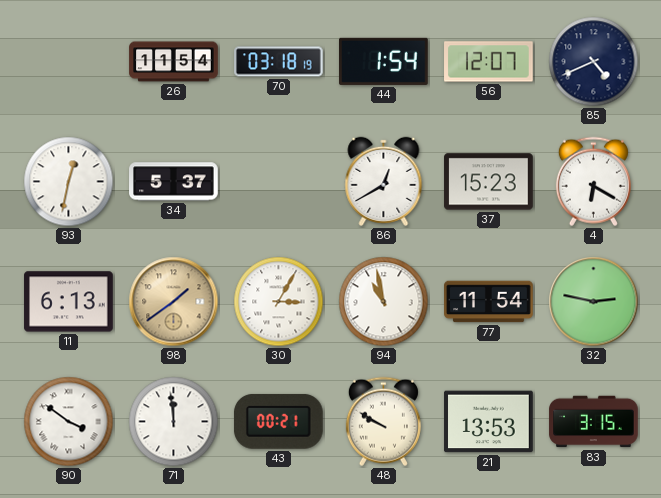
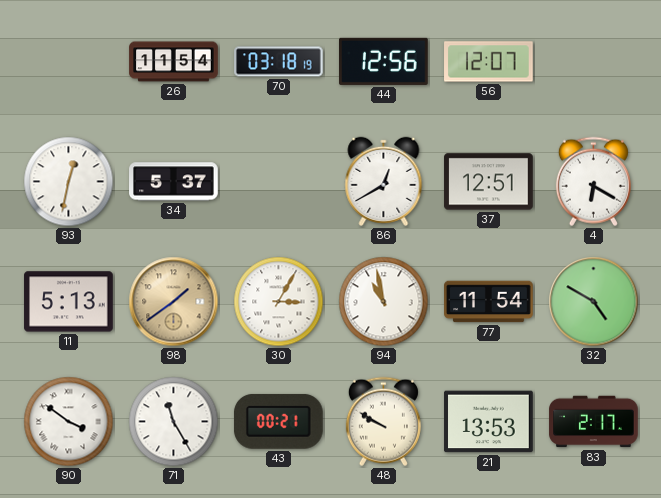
44: 1:54 -> 12:56
85: 4:41 -> none
37: 15:23 -> 12:51
11: 6:13 -> 5:13
32: 2:47 -> 4:50
71: 11:59 -> 11:25
83: 3:15 -> 2:17
